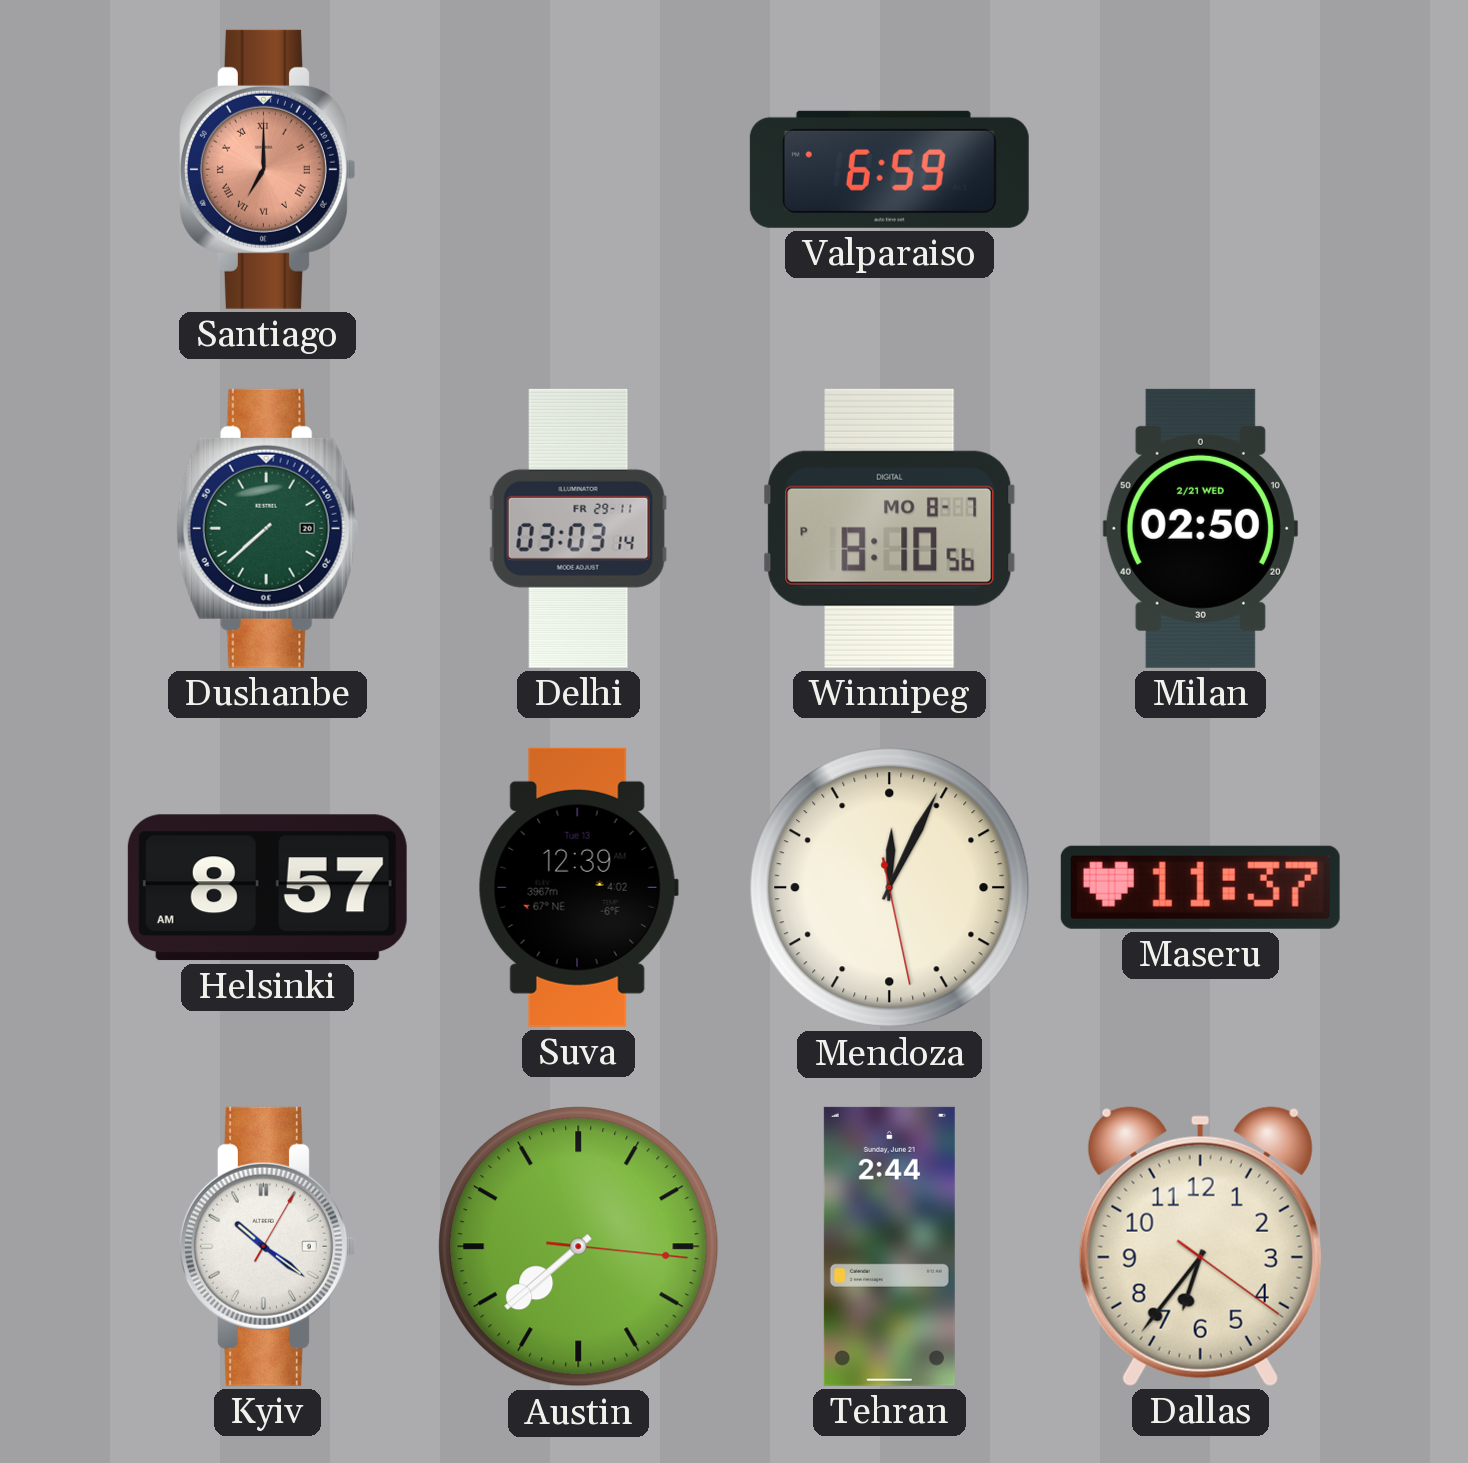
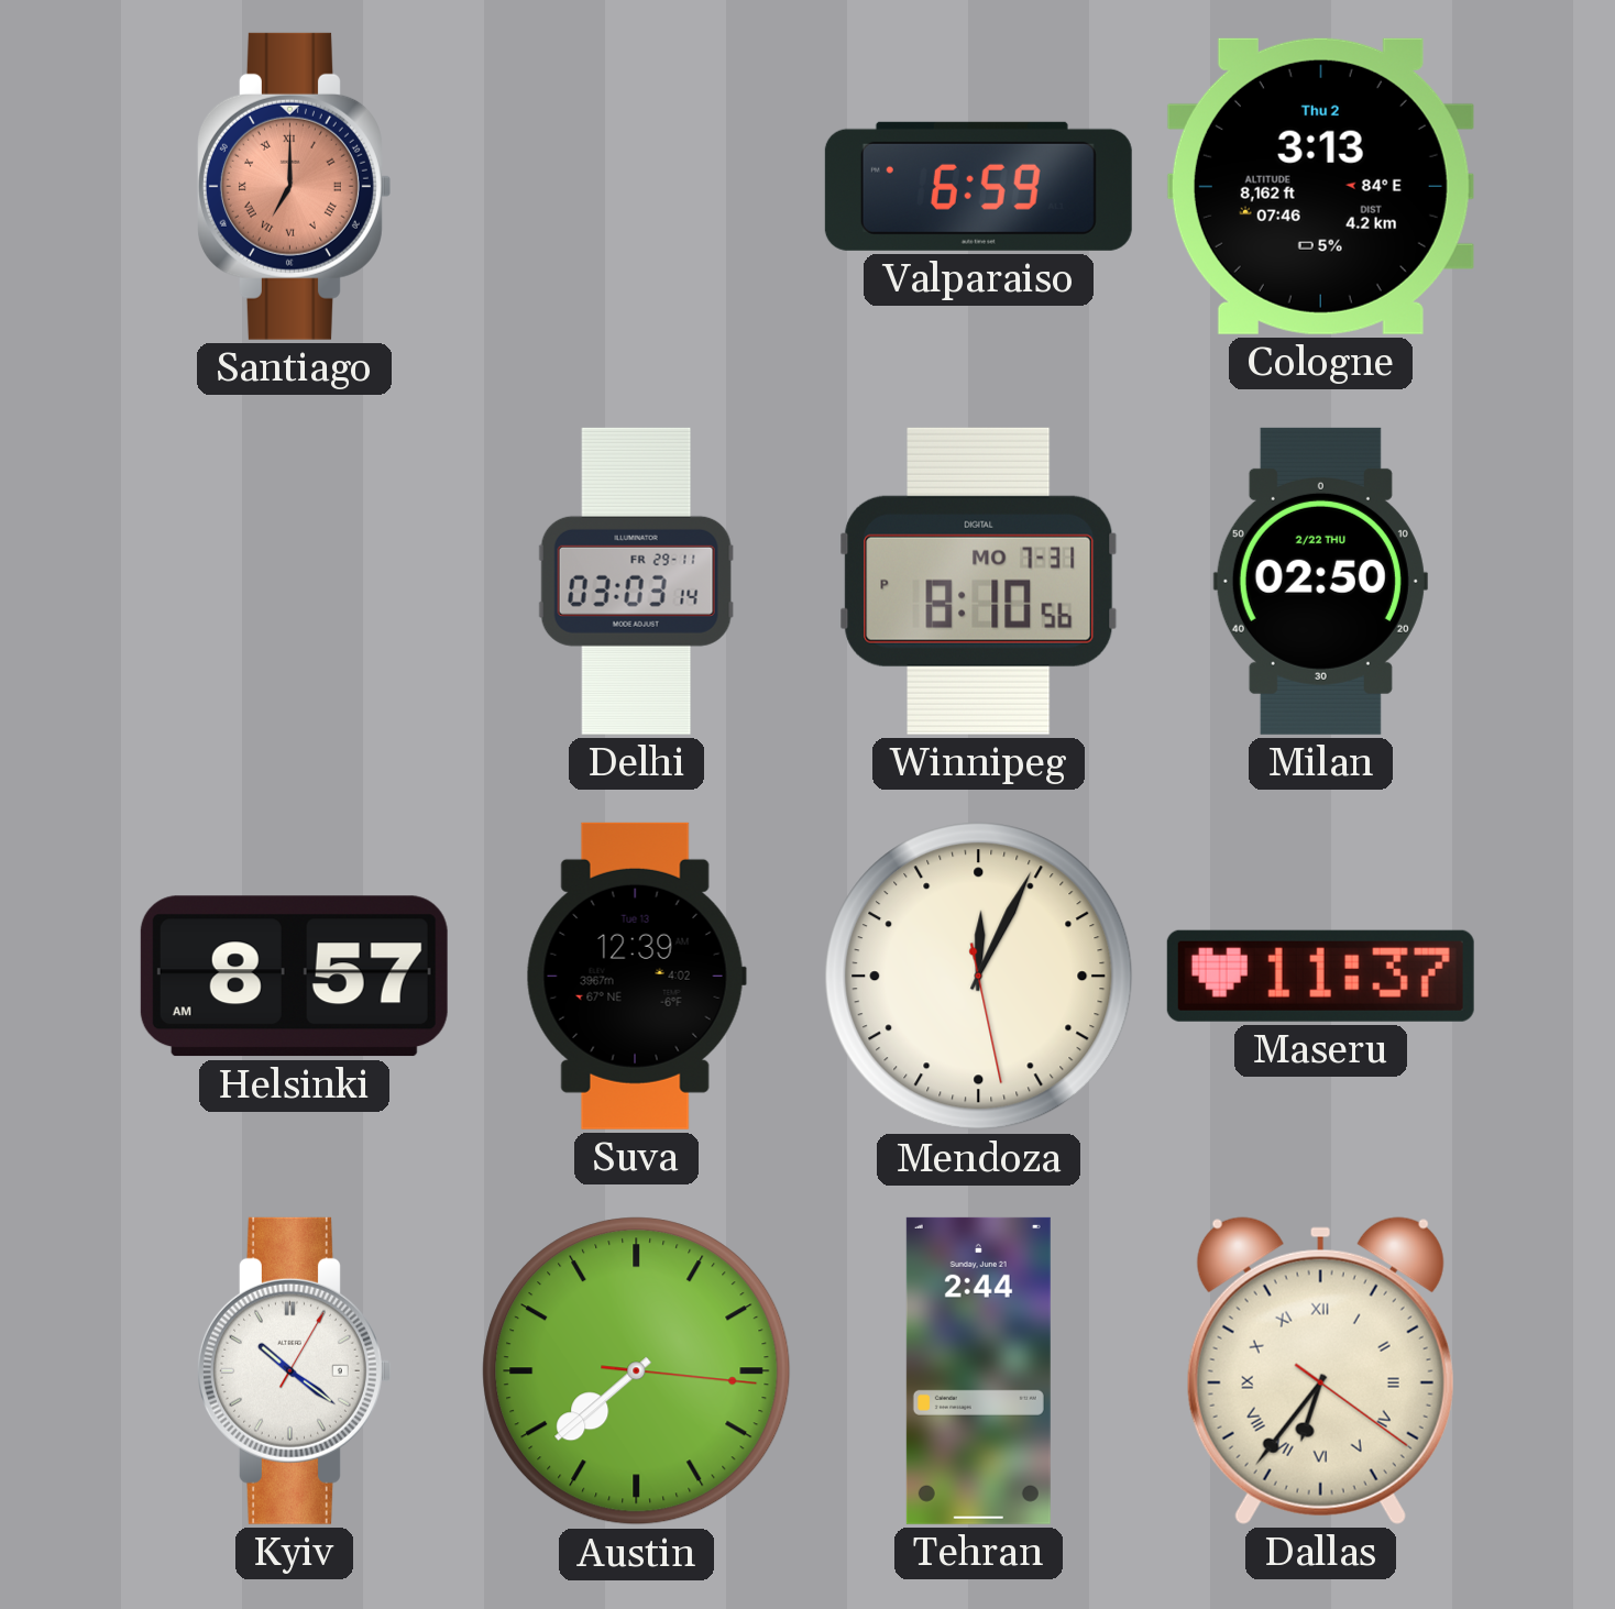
Cologne: none -> 3:13
Dushanbe: 7:38 -> none
Winnipeg date: MO 8-7 -> MO 7-31
Milan date: 2/21 WED -> 2/22 THU
Dallas numerals: Arabic -> Roman
